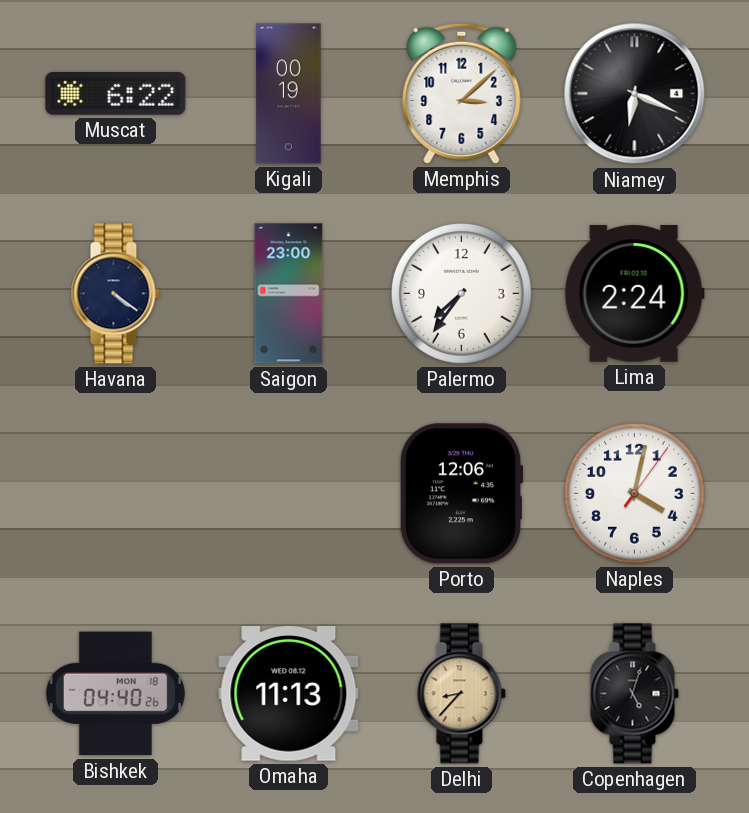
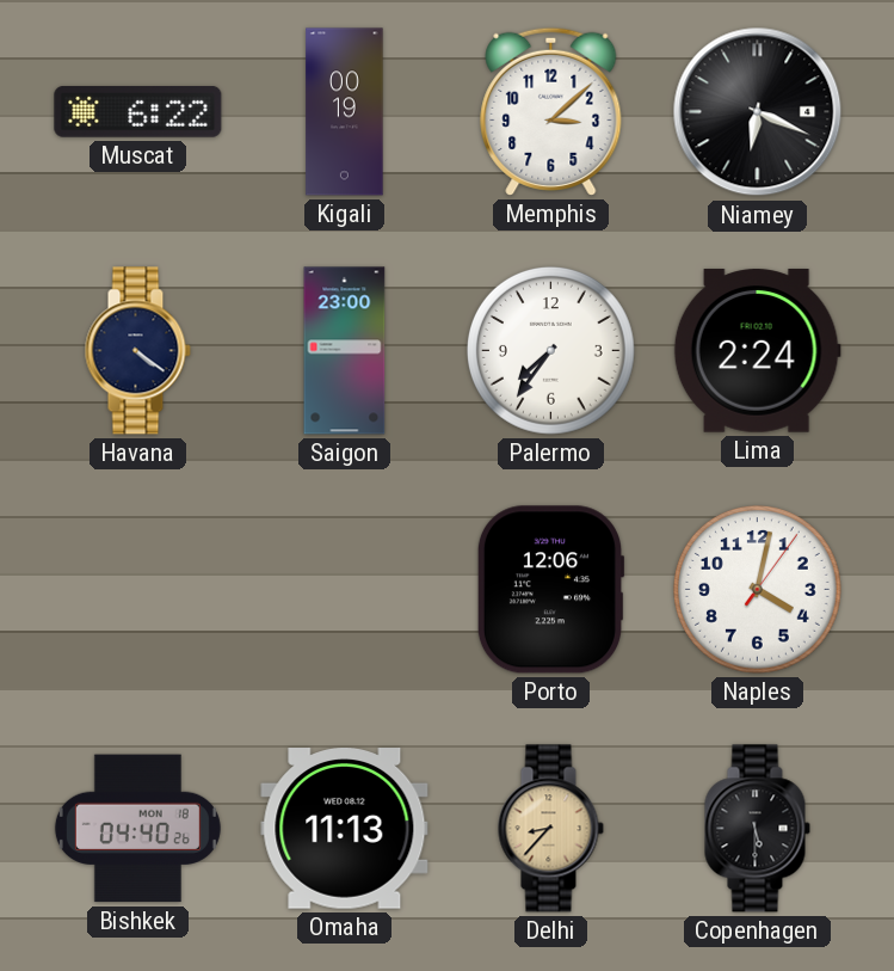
Copenhagen: 5:03 -> 5:30
